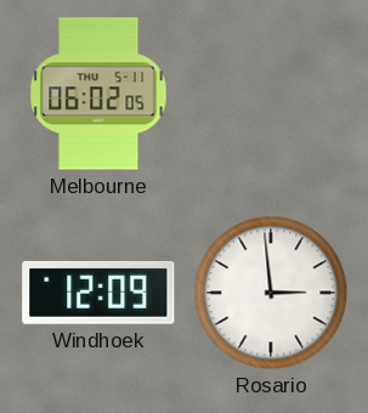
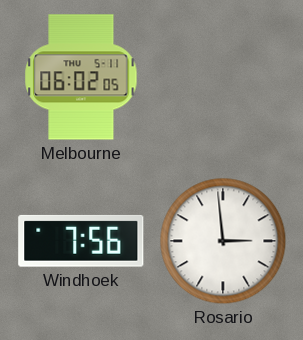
Windhoek: 12:09 -> 7:56
